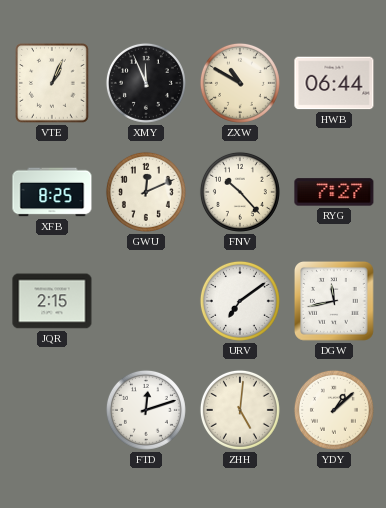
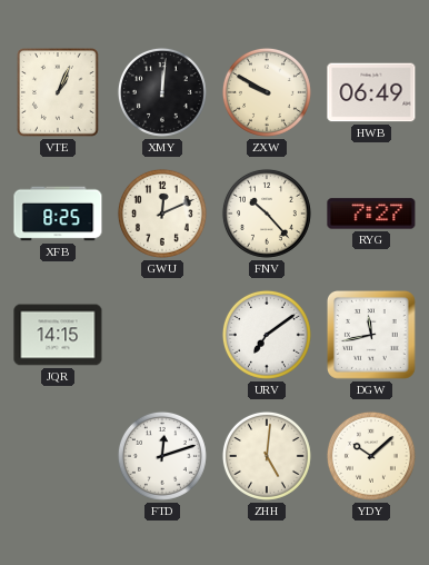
XMY: 11:56 -> 12:01
ZXW: 10:50 -> 9:50
HWB: 06:44 -> 06:49
JQR: 2:15 -> 14:15
YDY: 1:08 -> 10:08
